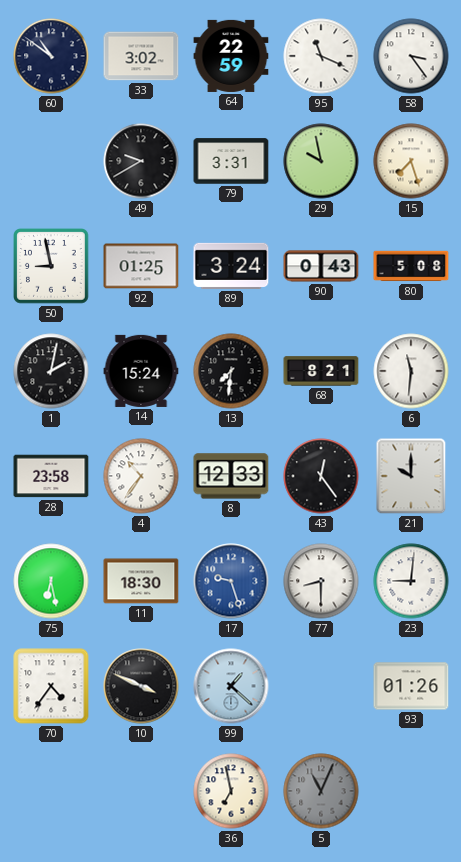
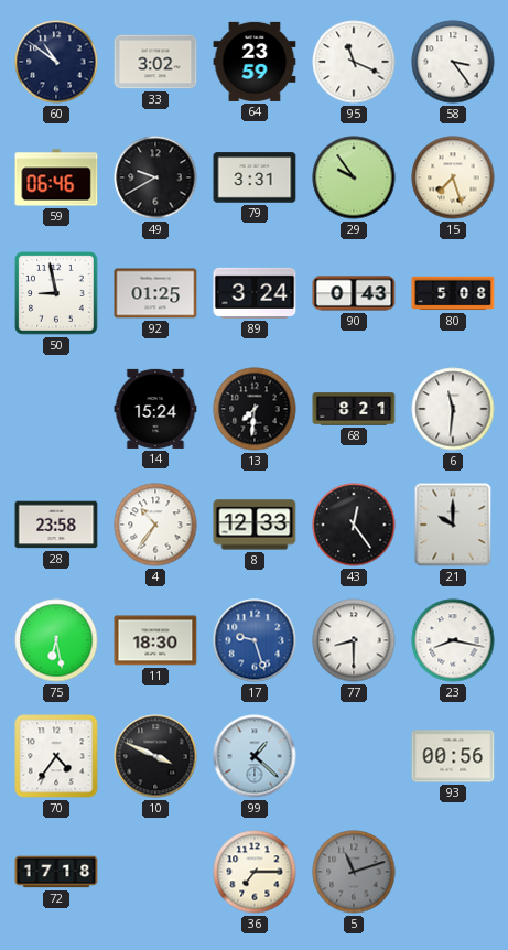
64: 22:59 -> 23:59
59: none -> 06:46
29: 9:58 -> 9:54
1: 2:02 -> none
23: 9:01 -> 8:17
93: 01:26 -> 00:56
72: none -> 17:18
36: 6:58 -> 7:15
5: 11:04 -> 11:12
